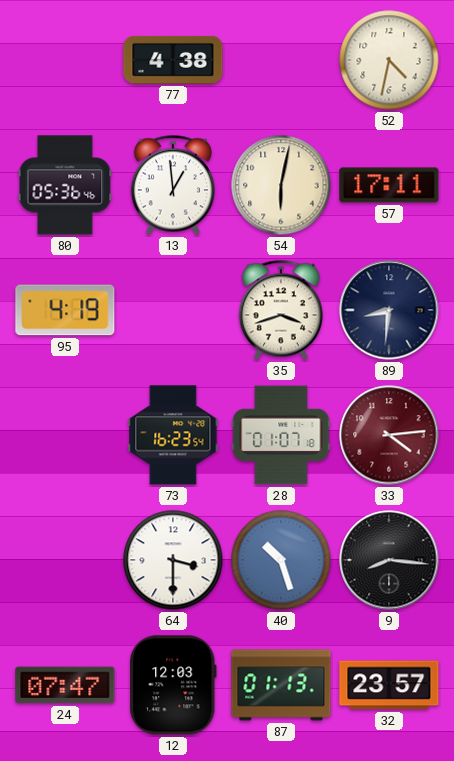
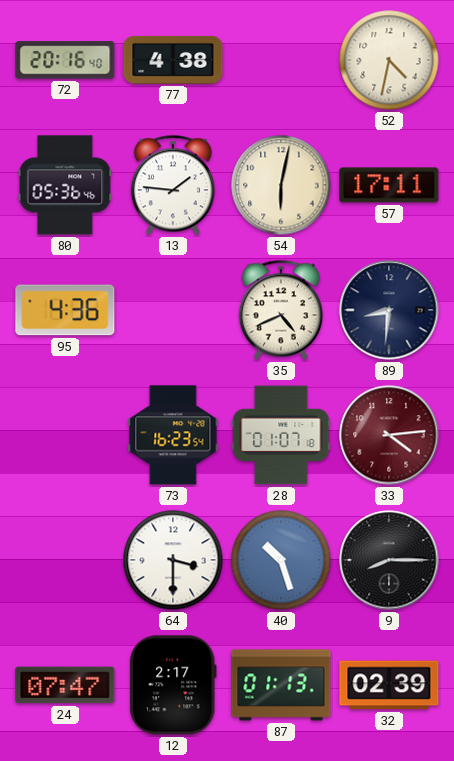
72: none -> 20:16
13: 12:59 -> 1:46
95: 4:19 -> 4:36
35: 3:42 -> 4:41
9: 8:16 -> 8:15
12: 12:03 -> 2:17
32: 23:57 -> 02:39
